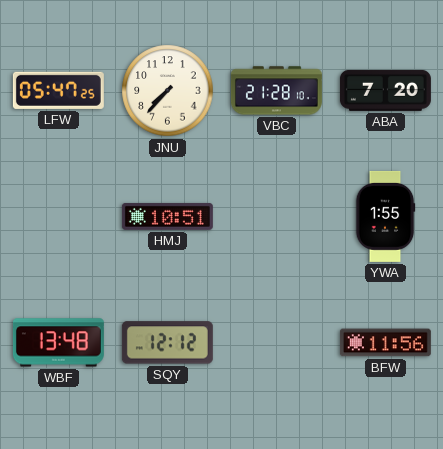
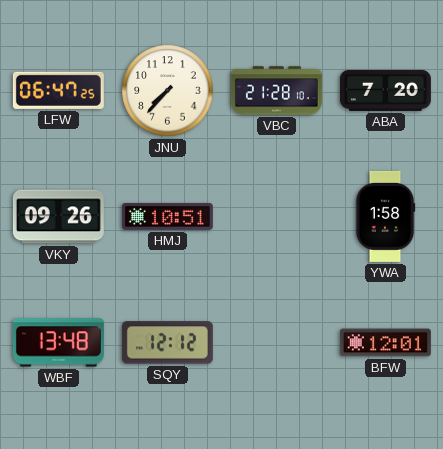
LFW: 05:47 -> 06:47
VKY: none -> 09:26
YWA: 1:55 -> 1:58
BFW: 11:56 -> 12:01
